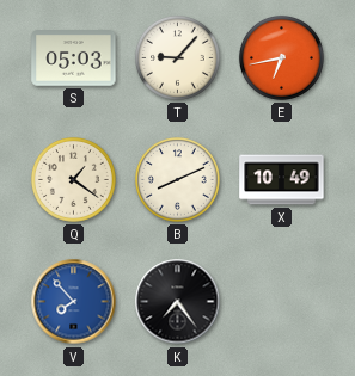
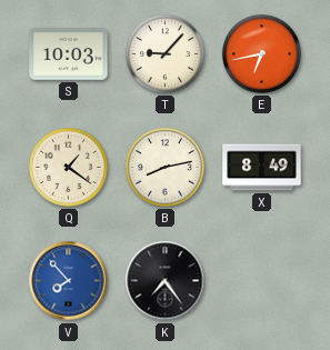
S: 05:03 -> 10:03
B: 8:11 -> 8:13
X: 10:49 -> 8:49
